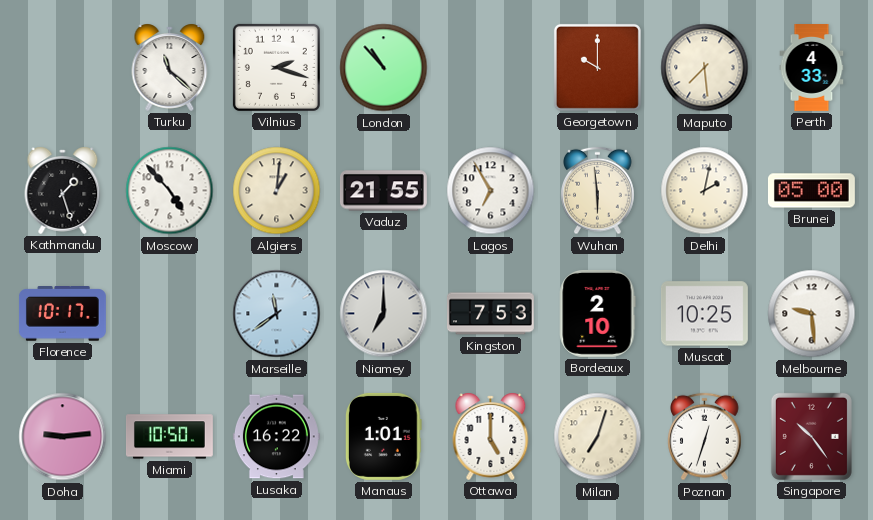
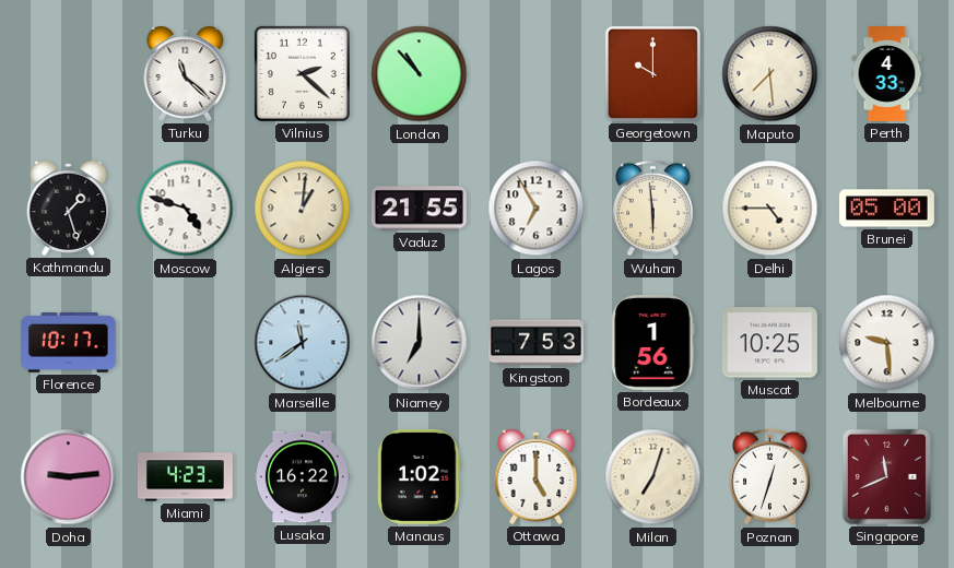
Vilnius: 2:18 -> 2:22
Moscow: 4:53 -> 4:48
Delhi: 2:02 -> 4:45
Bordeaux: 2:10 -> 1:56
Miami: 10:50 -> 4:23
Manaus: 1:01 -> 1:02
Singapore: 10:24 -> 11:41
